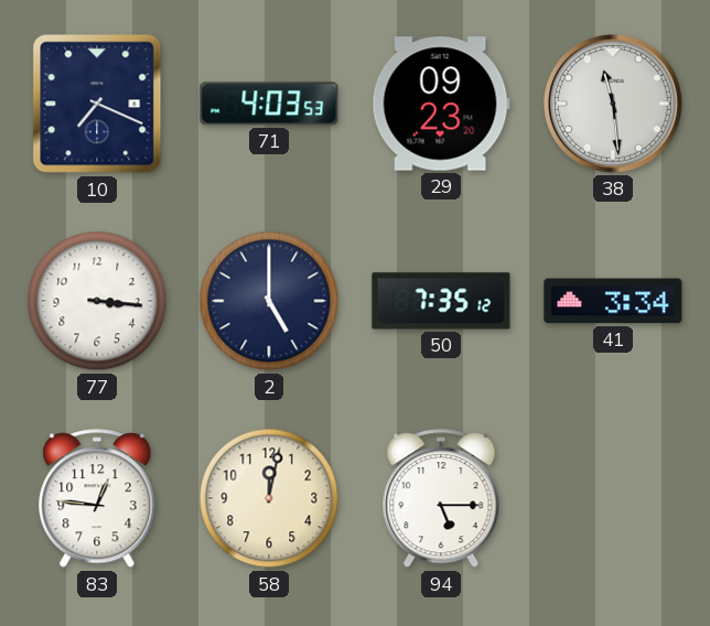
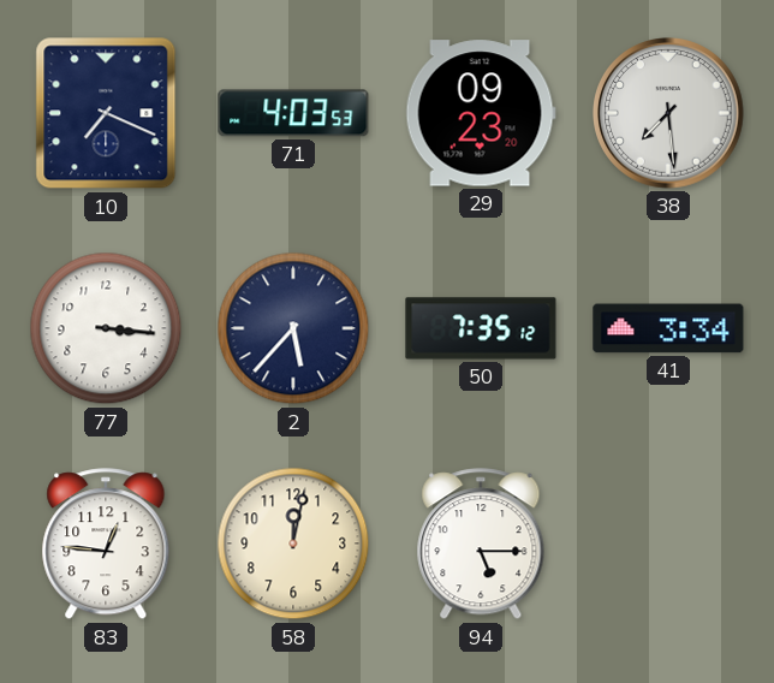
38: 11:29 -> 7:29
2: 5:00 -> 5:37
